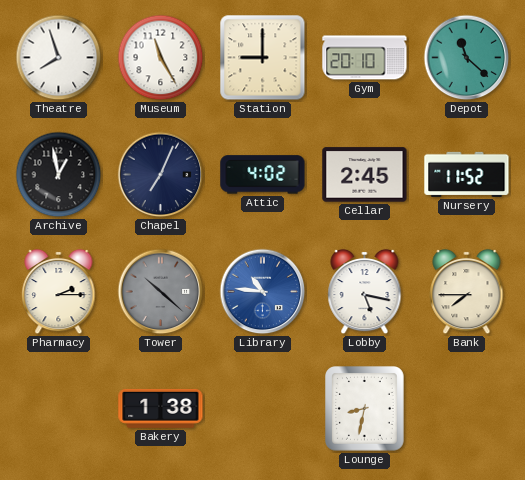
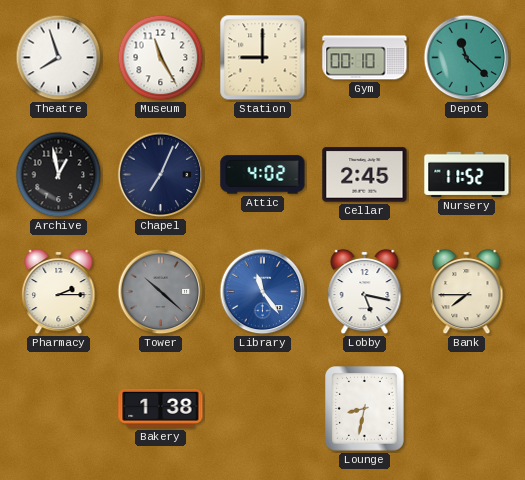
Gym: 20:10 -> 00:10
Library: 10:46 -> 11:24
